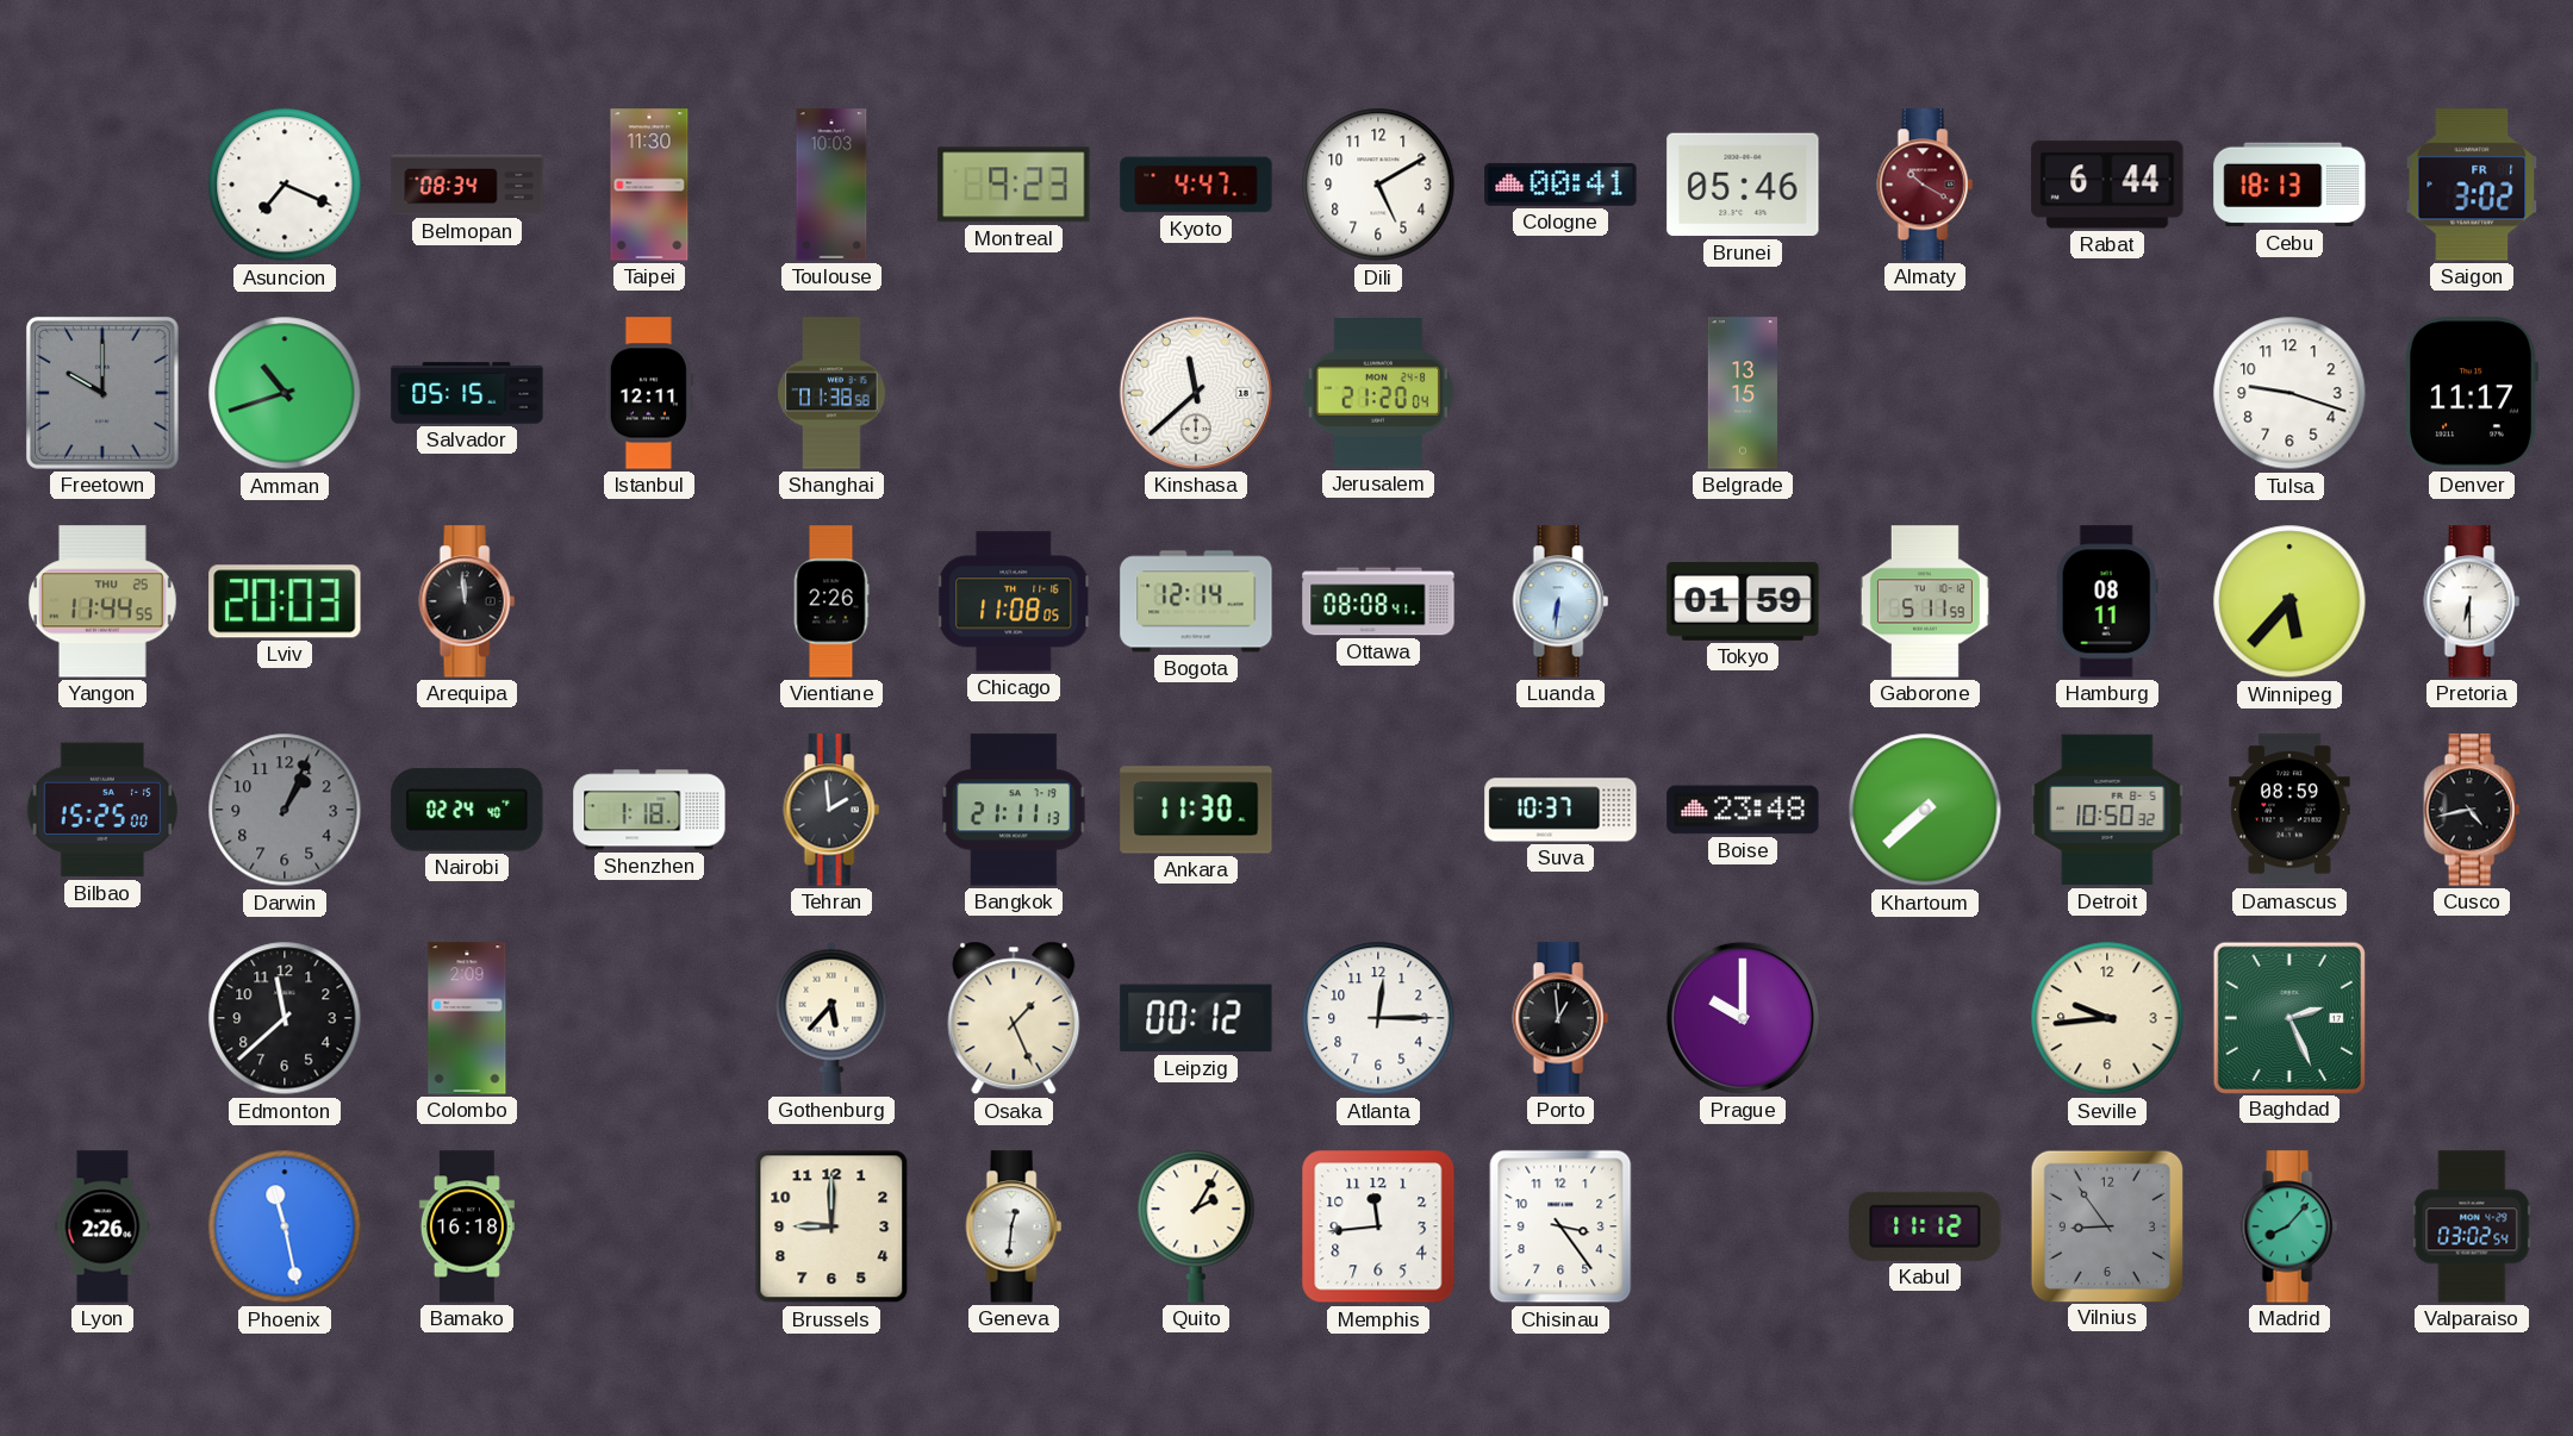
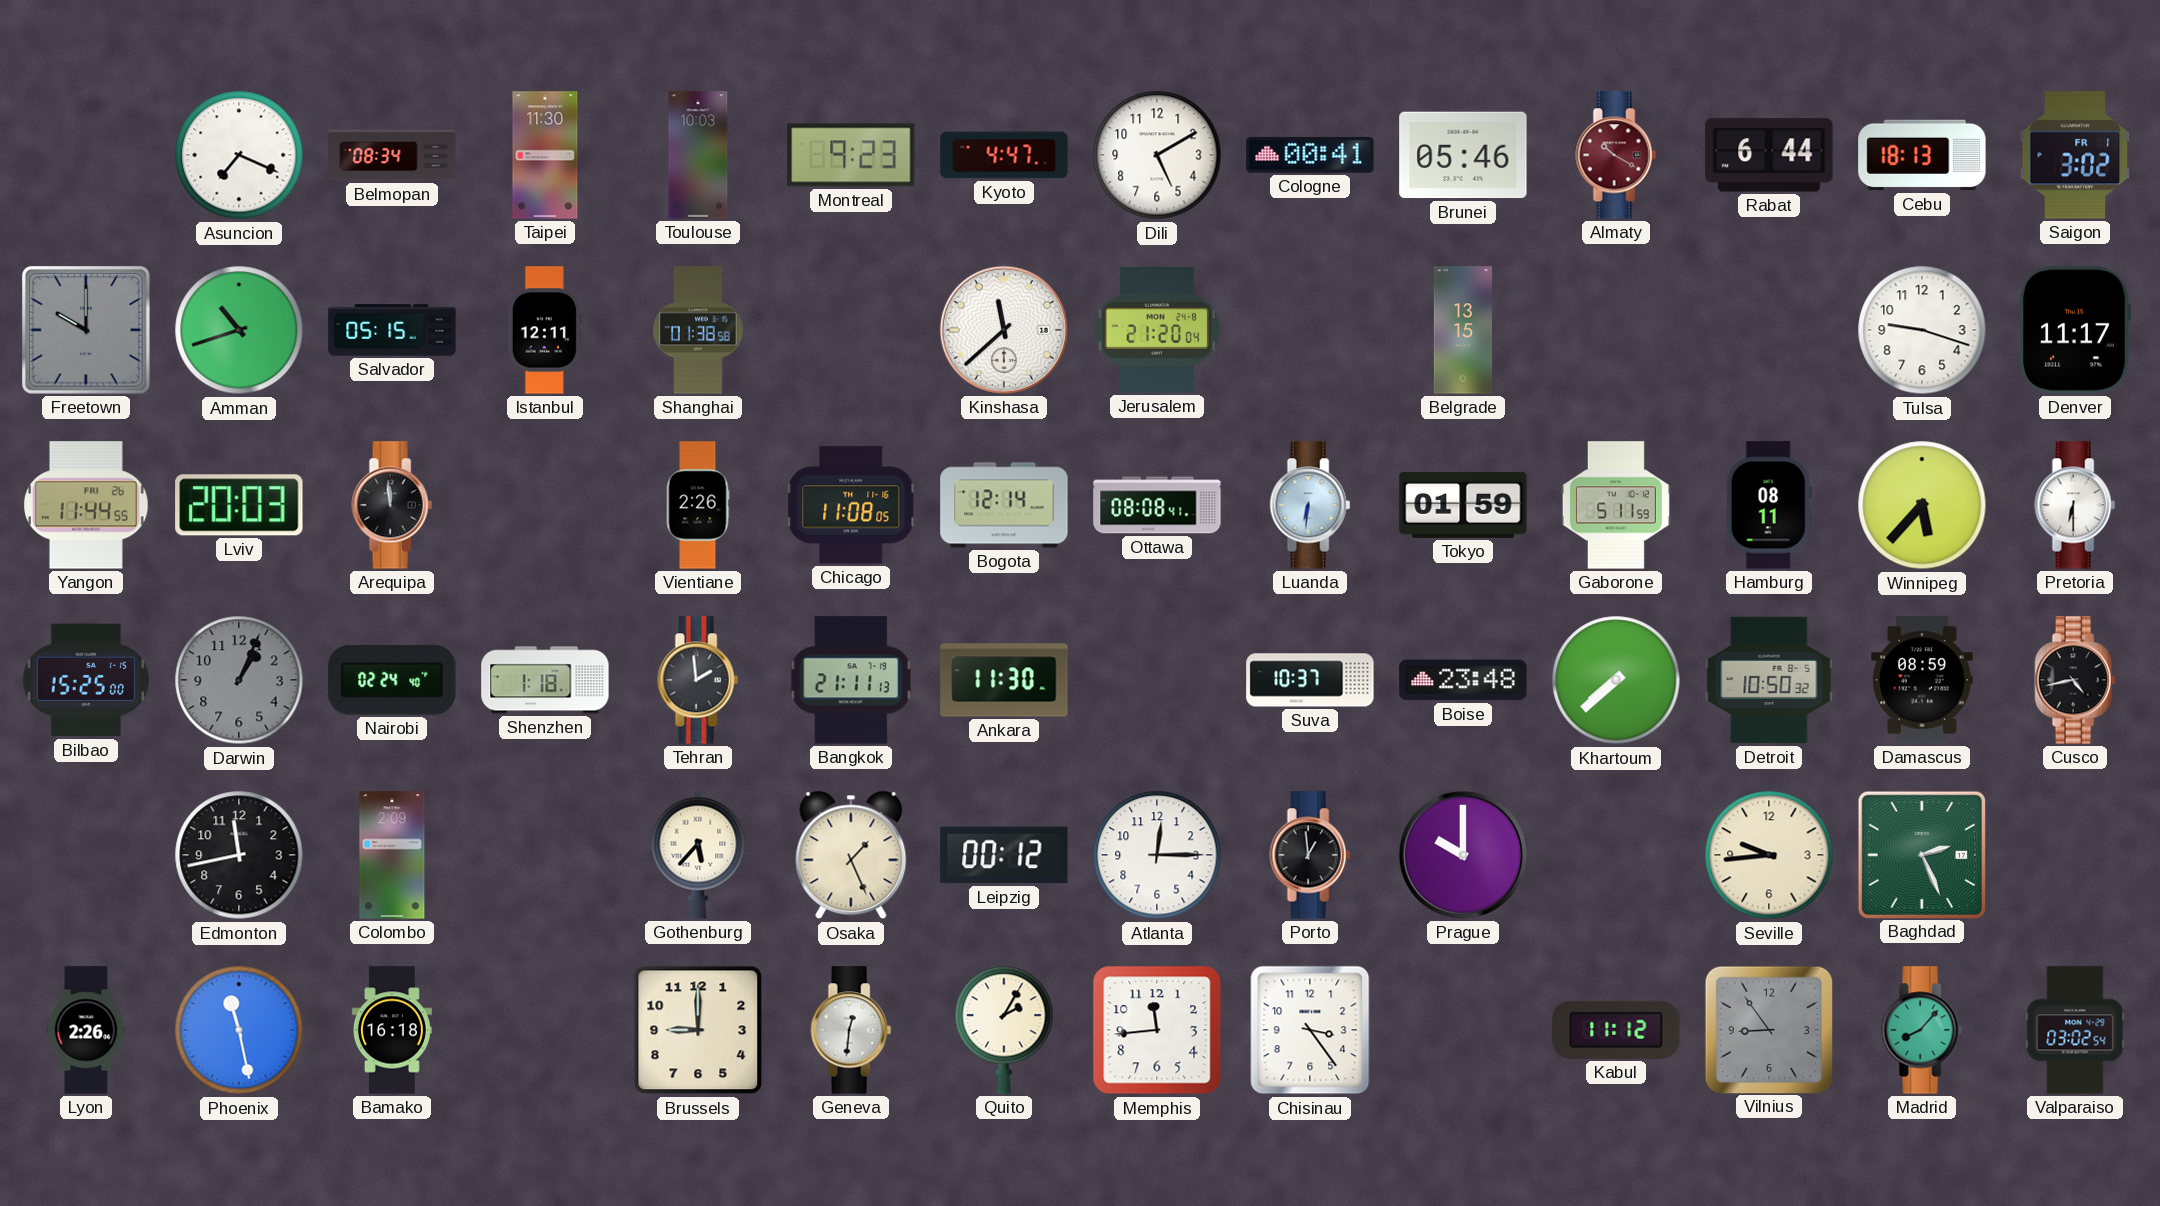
Yangon date: THU 25 -> FRI 26
Edmonton: 11:38 -> 11:43
